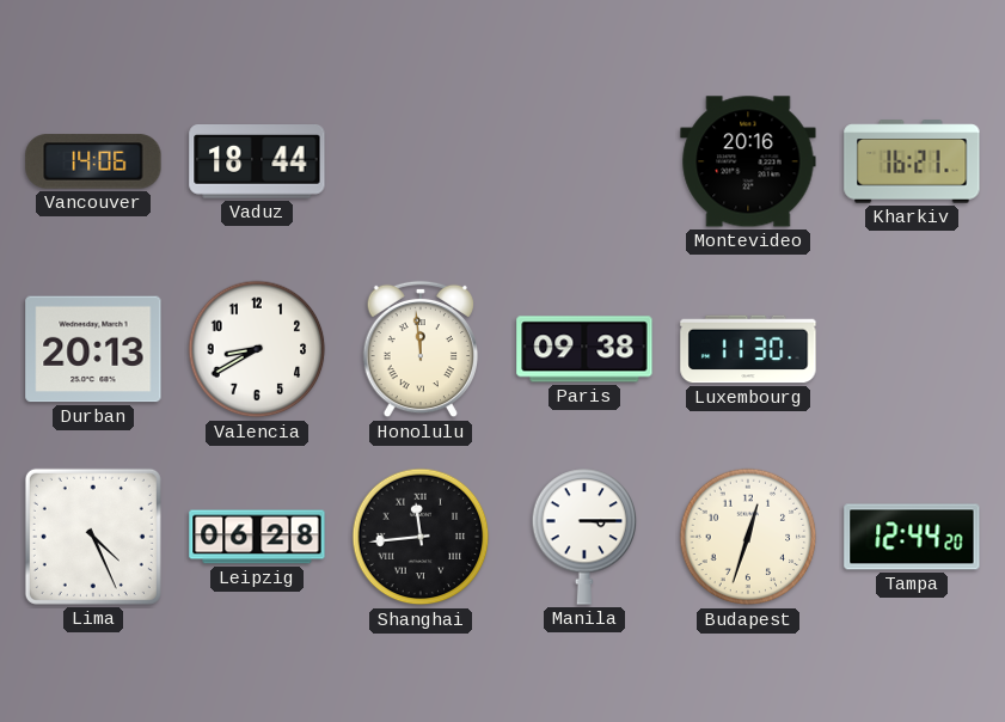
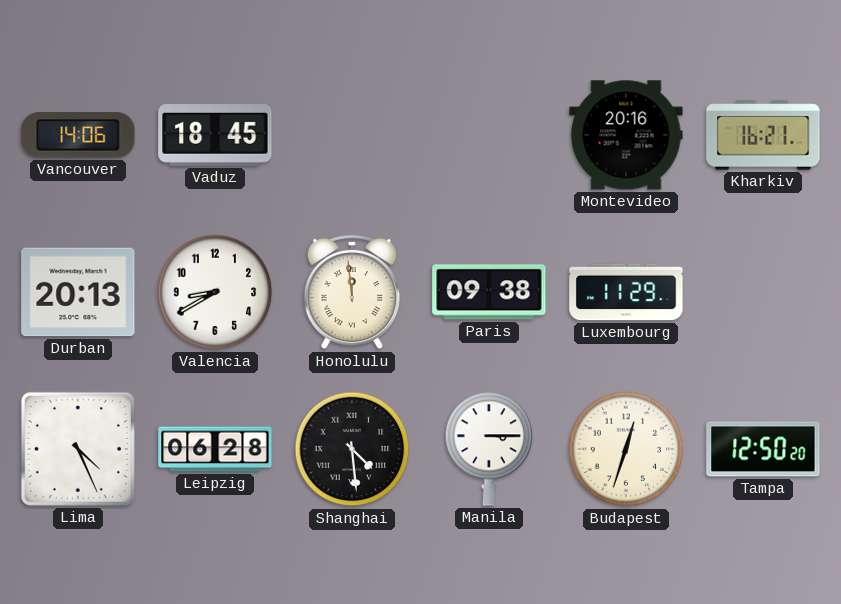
Vaduz: 18:44 -> 18:45
Luxembourg: 11:30 -> 11:29
Shanghai: 11:44 -> 4:29
Tampa: 12:44 -> 12:50
